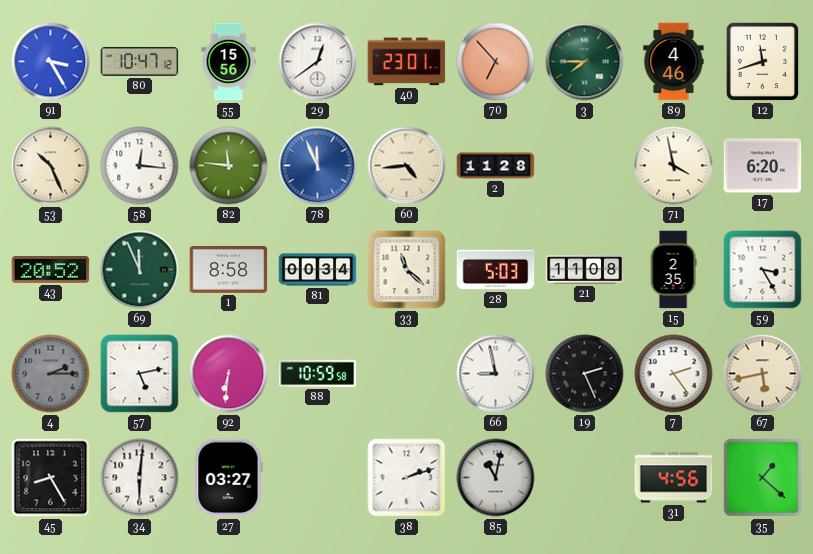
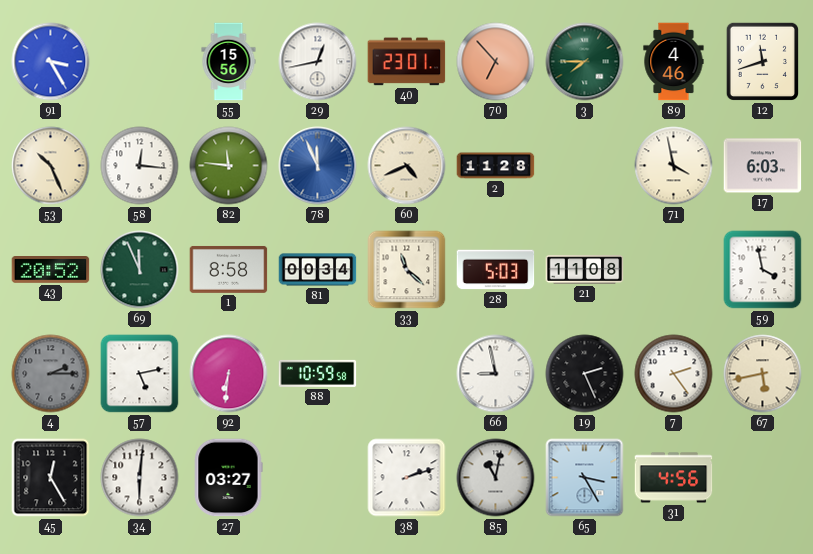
80: 10:47 -> none
29: 12:39 -> 12:43
60: 4:44 -> 4:41
17: 6:20 -> 6:03
15: 2:35 -> none
59: 3:25 -> 3:58
45: 8:25 -> 12:25
65: none -> 3:25
35: 1:22 -> none
